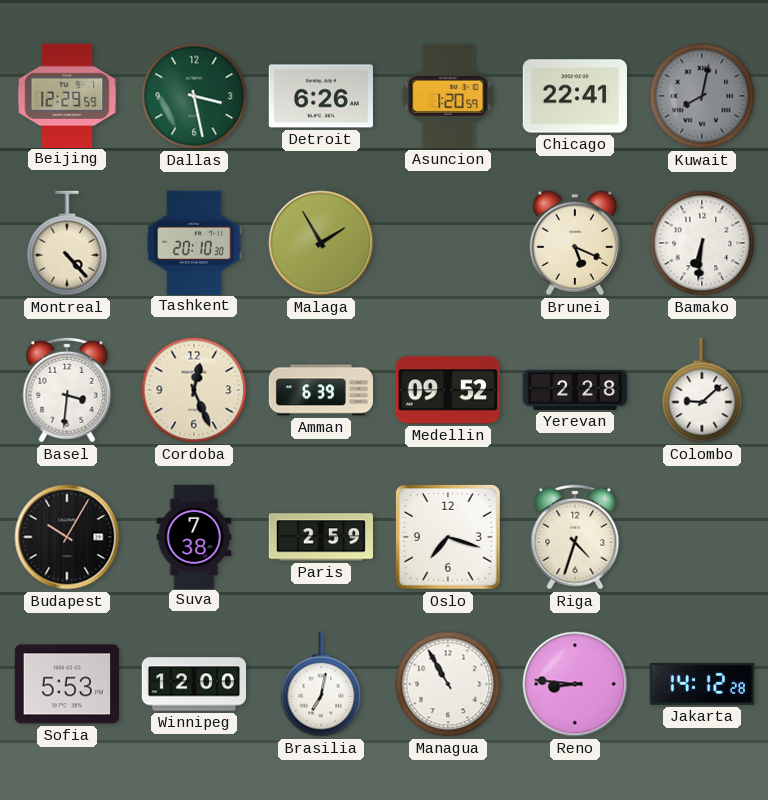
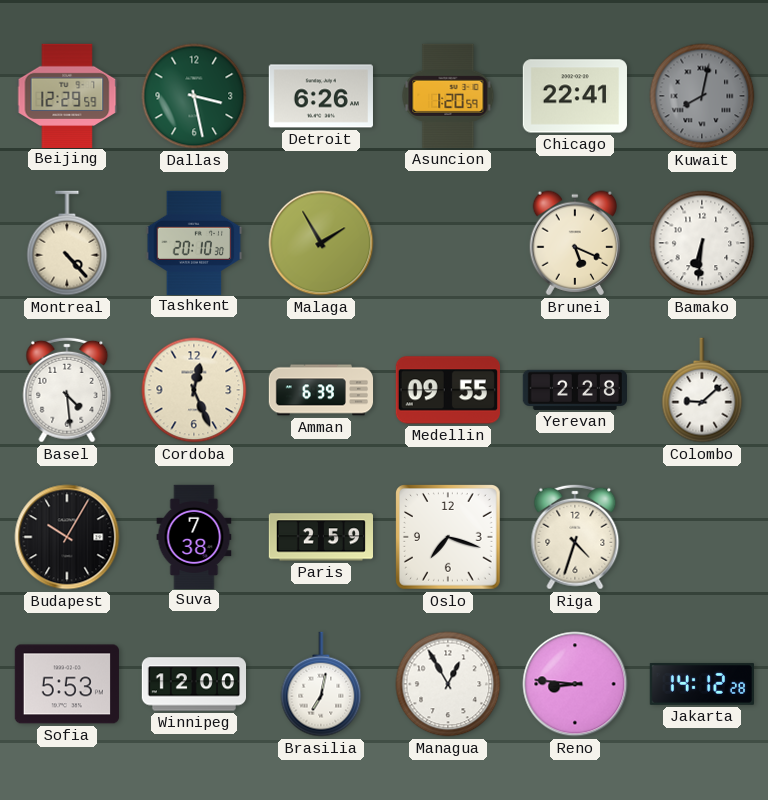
Basel: 3:31 -> 4:29
Medellin: 09:52 -> 09:55
Managua: 10:55 -> 12:55
